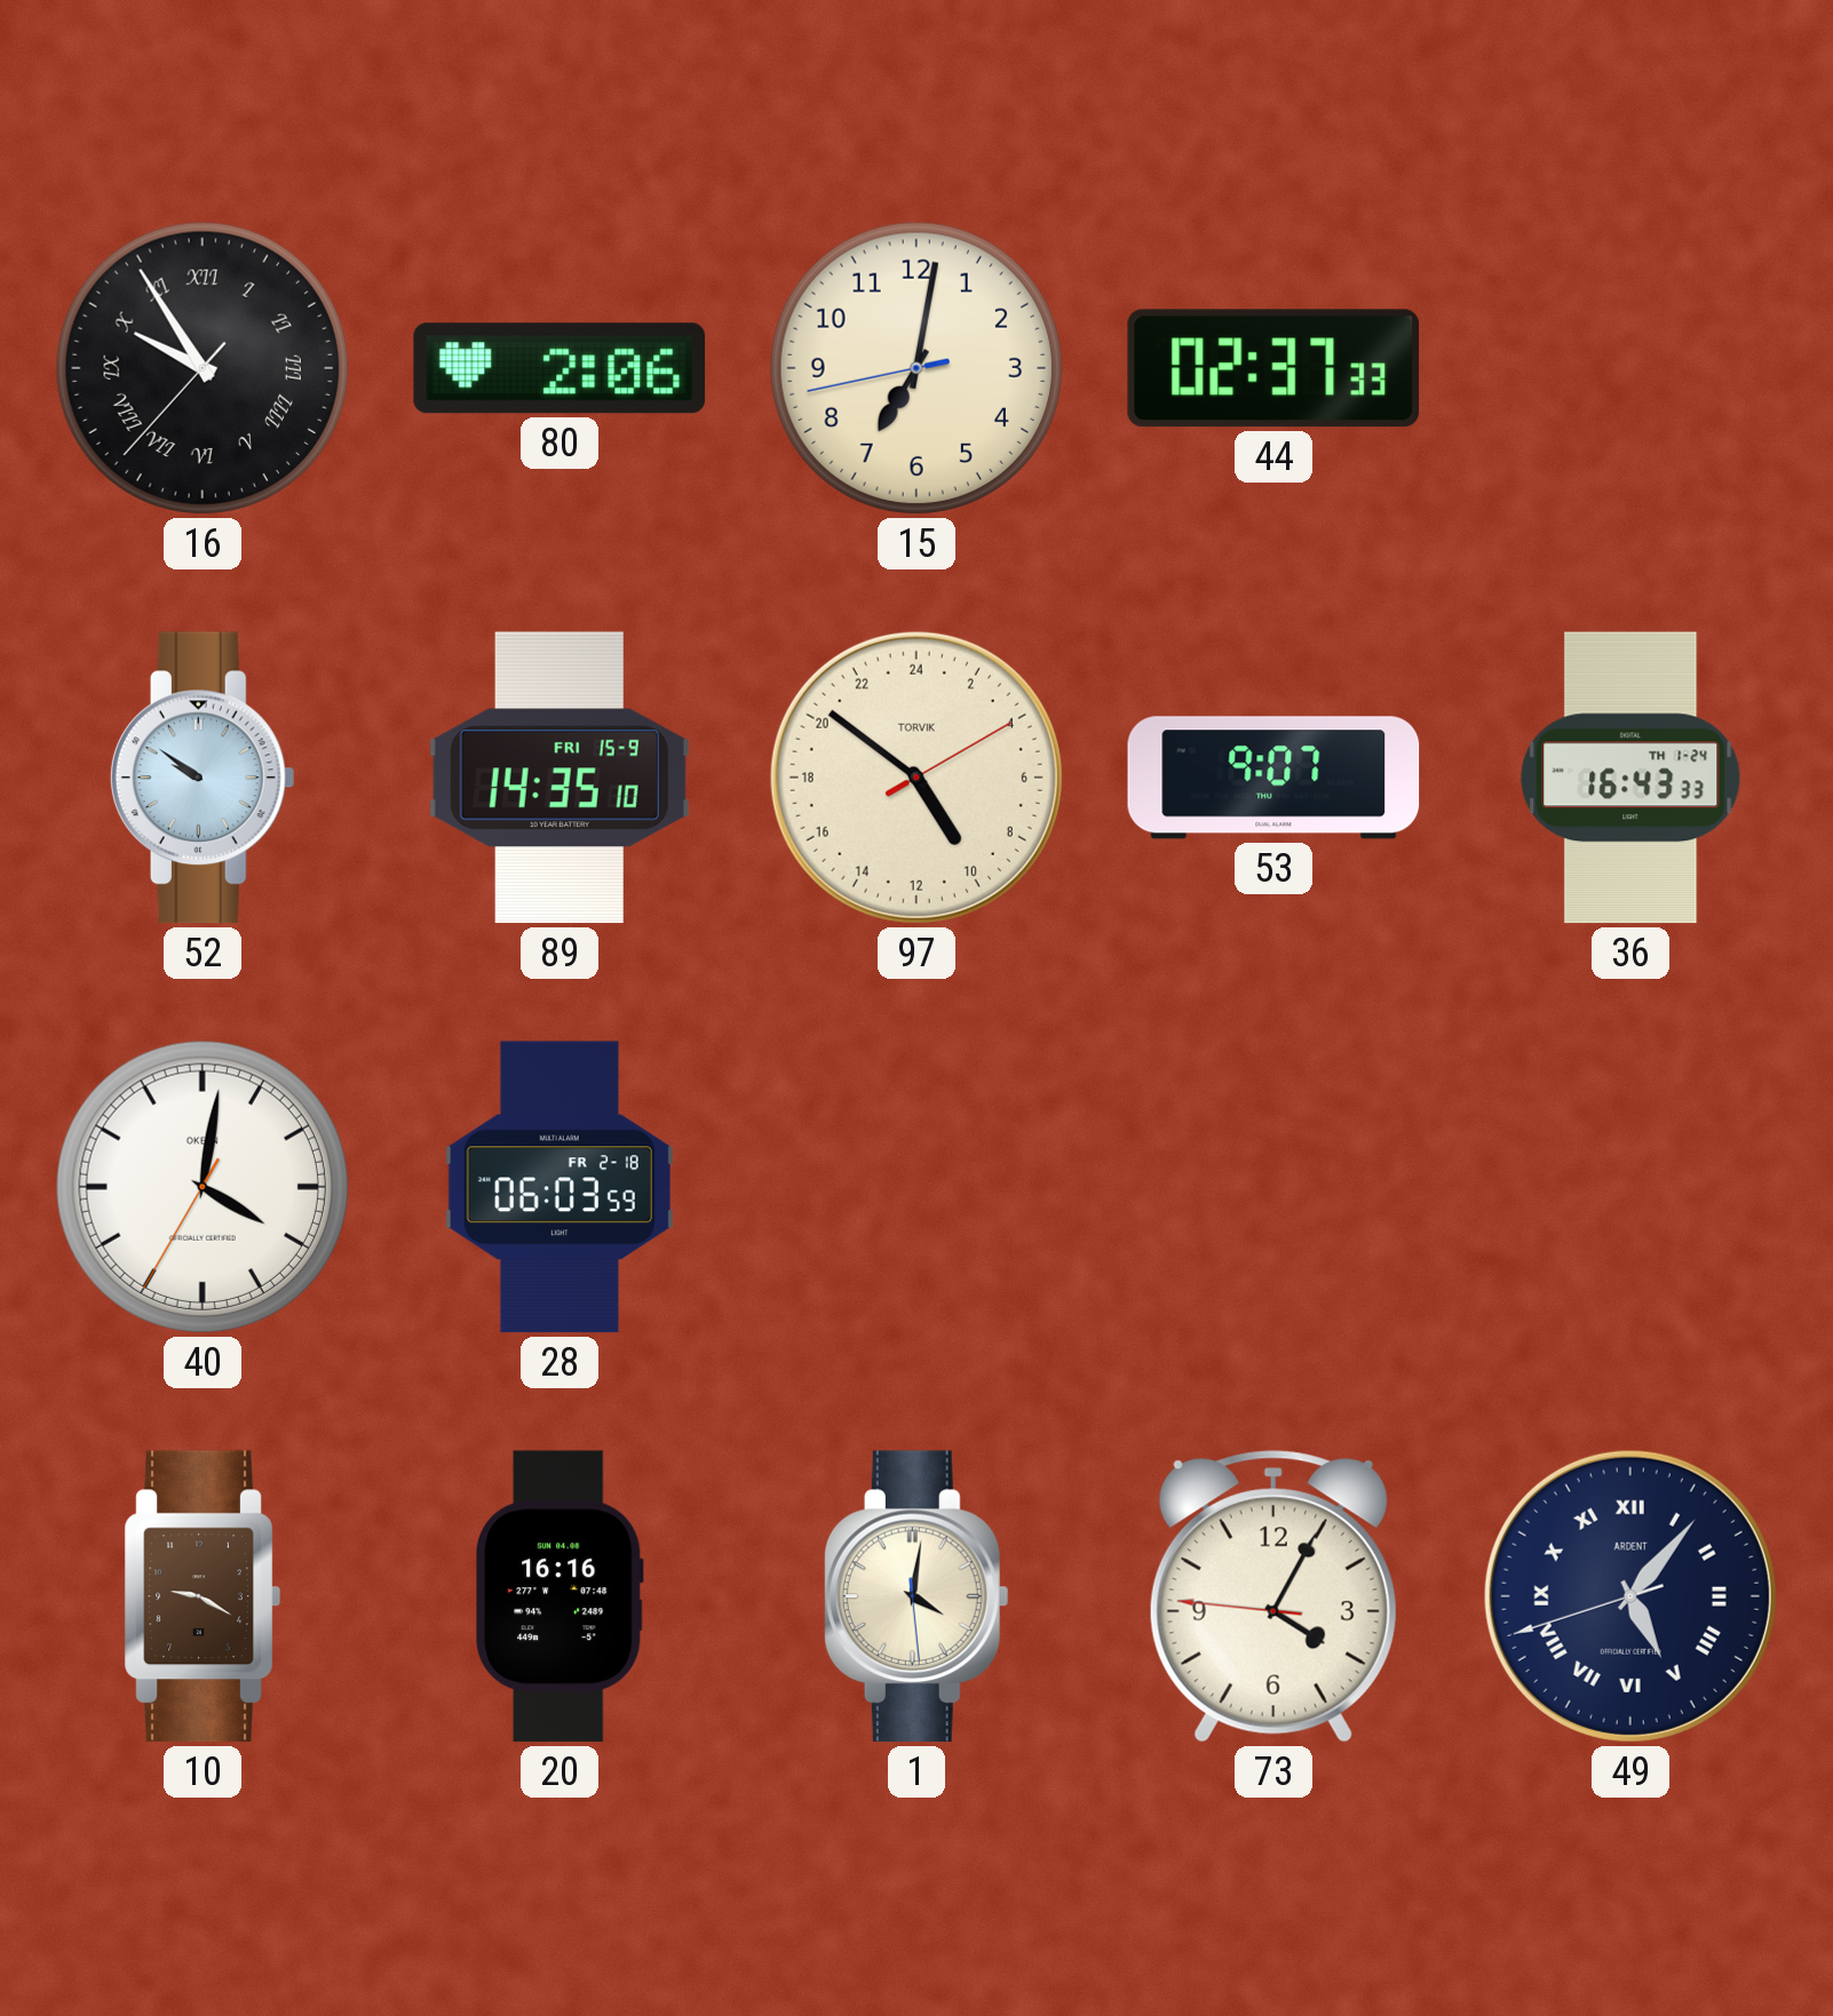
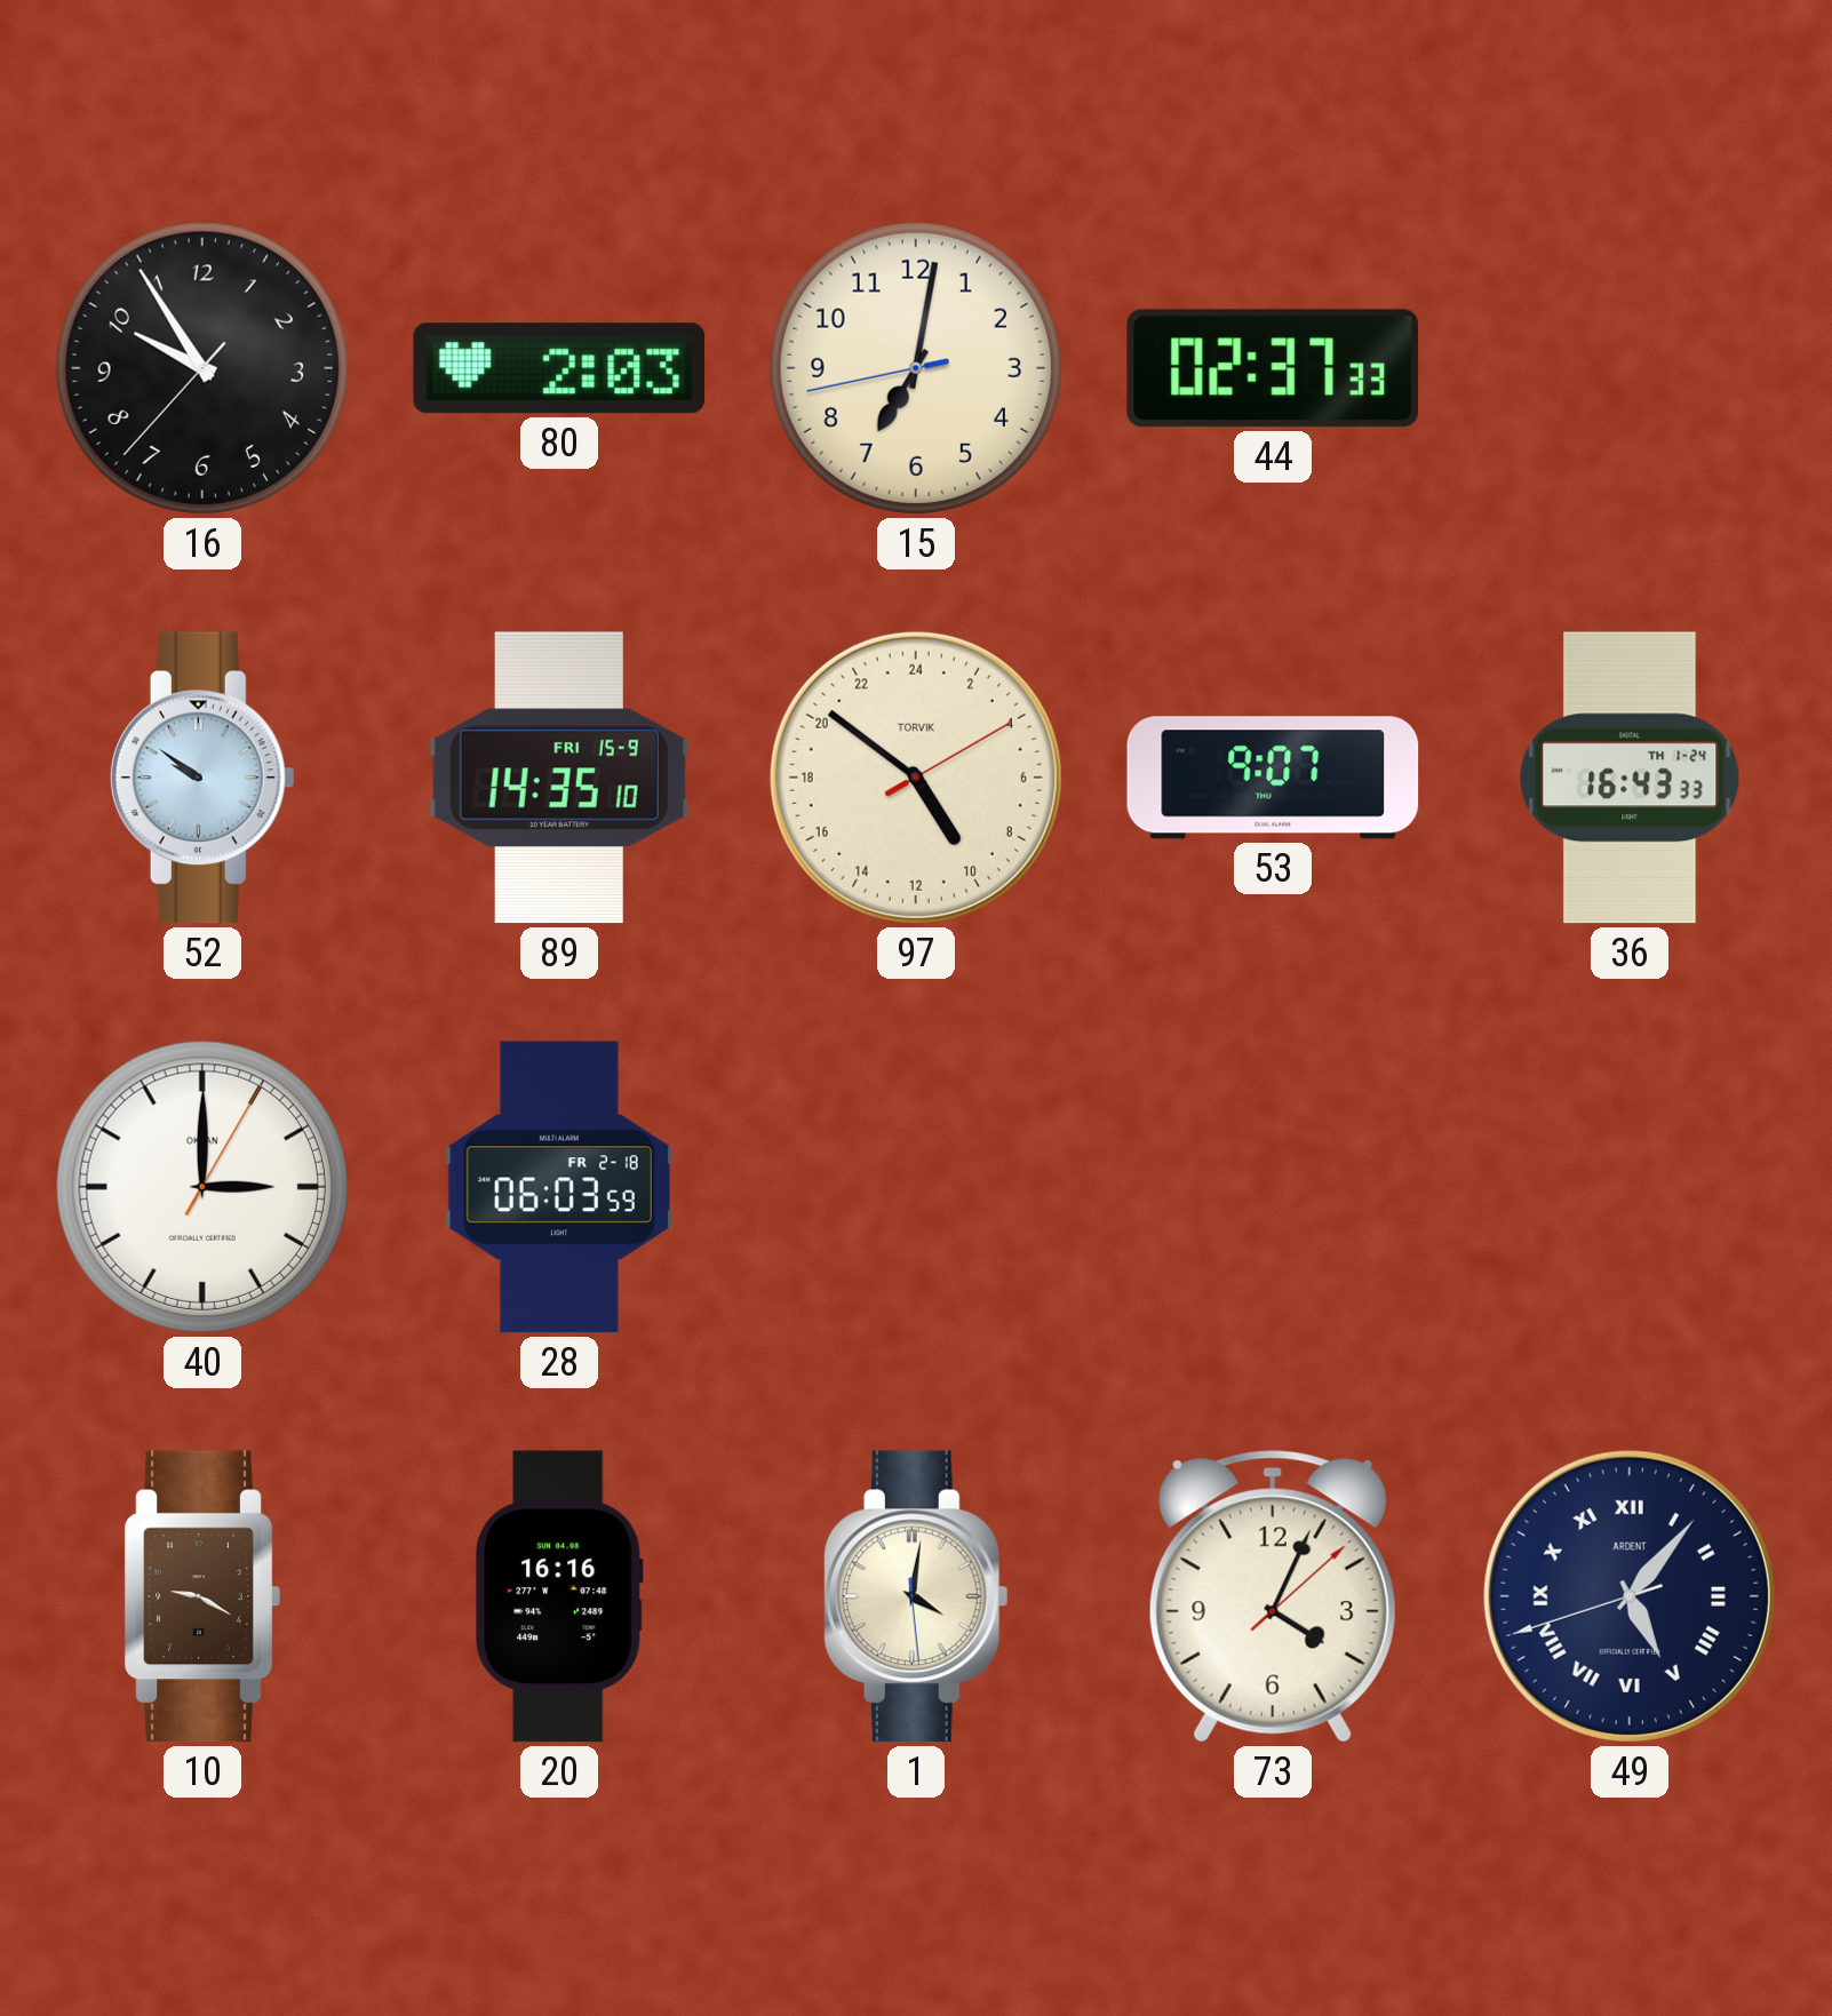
16 numerals: Roman -> Arabic
80: 2:06 -> 2:03
40: 4:01 -> 3:00
73: 4:04:46 -> 4:04:08
